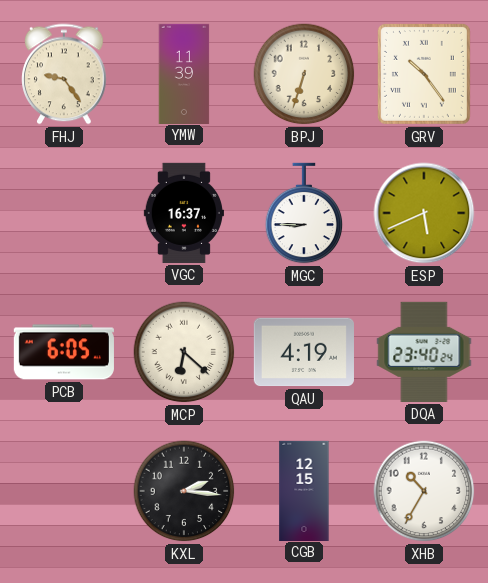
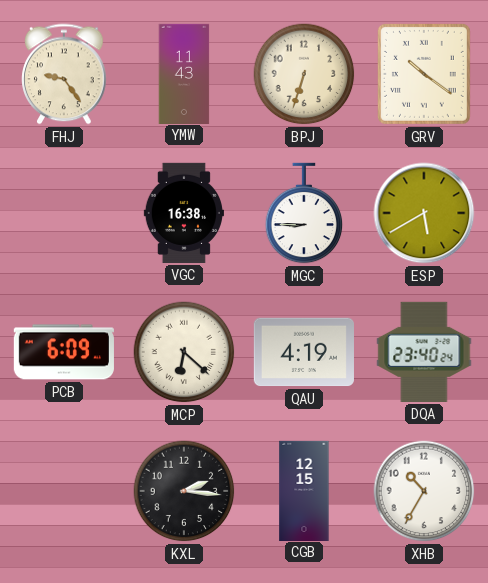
YMW: 11:39 -> 11:43
GRV: 10:24 -> 10:21
VGC: 16:37 -> 16:38
ESP: 5:41 -> 5:40
PCB: 6:05 -> 6:09
